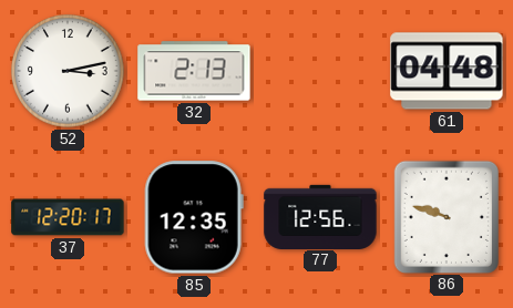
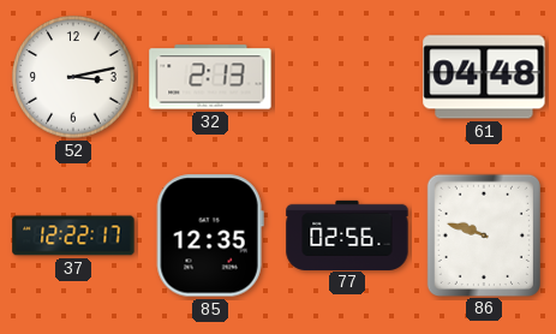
37: 12:20 -> 12:22
77: 12:56 -> 02:56
